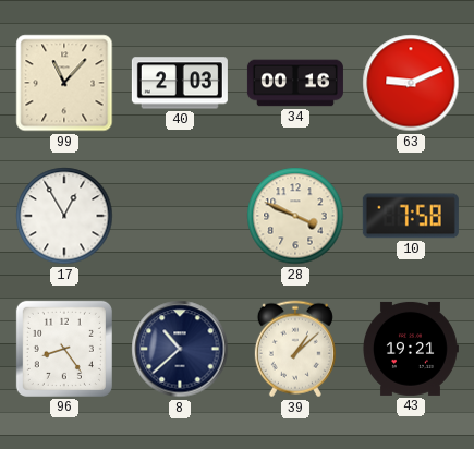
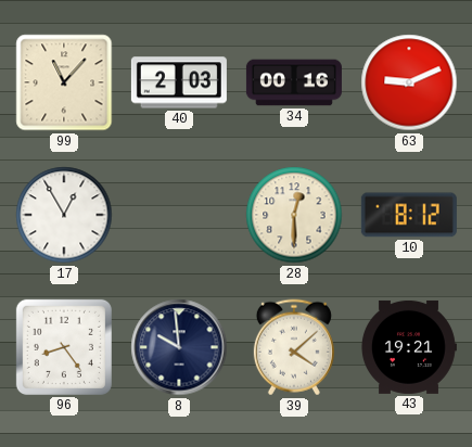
28: 3:49 -> 12:30
10: 7:58 -> 8:12
8: 10:38 -> 9:59
39: 1:08 -> 4:08
